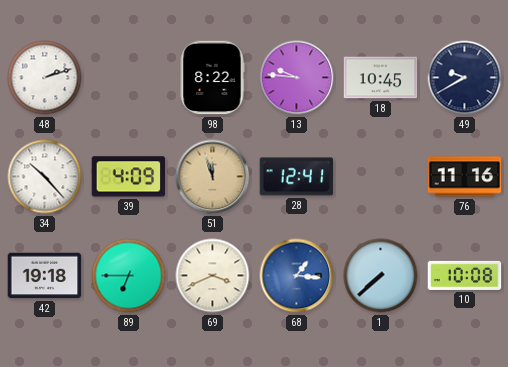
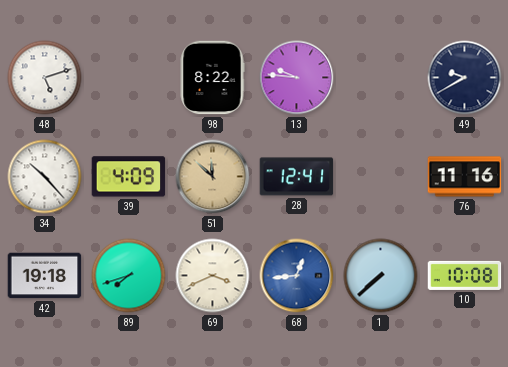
48: 2:12 -> 5:12
18: 10:45 -> none
51: 11:57 -> 11:52
89: 6:45 -> 7:42
68: 1:16 -> 12:44
